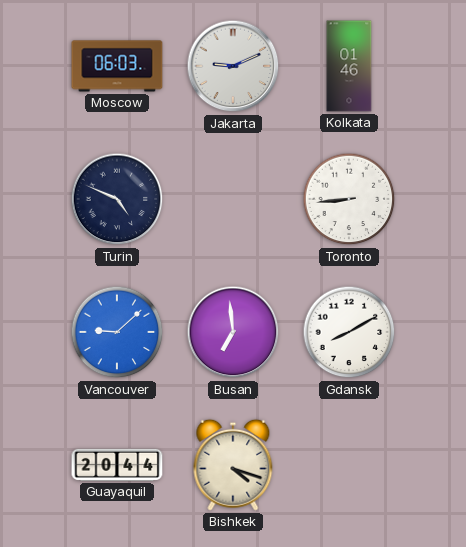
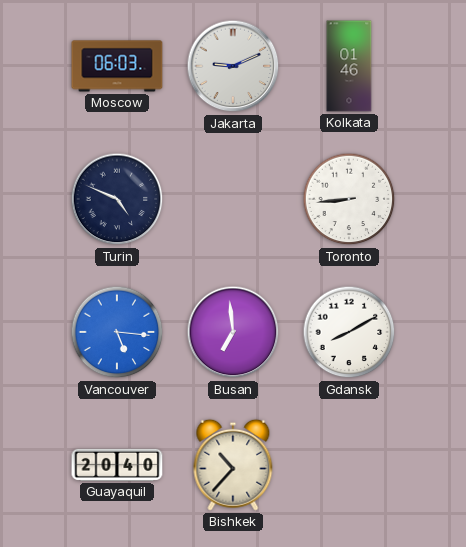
Vancouver: 9:08 -> 5:16
Guayaquil: 20:44 -> 20:40
Bishkek: 4:18 -> 10:37
